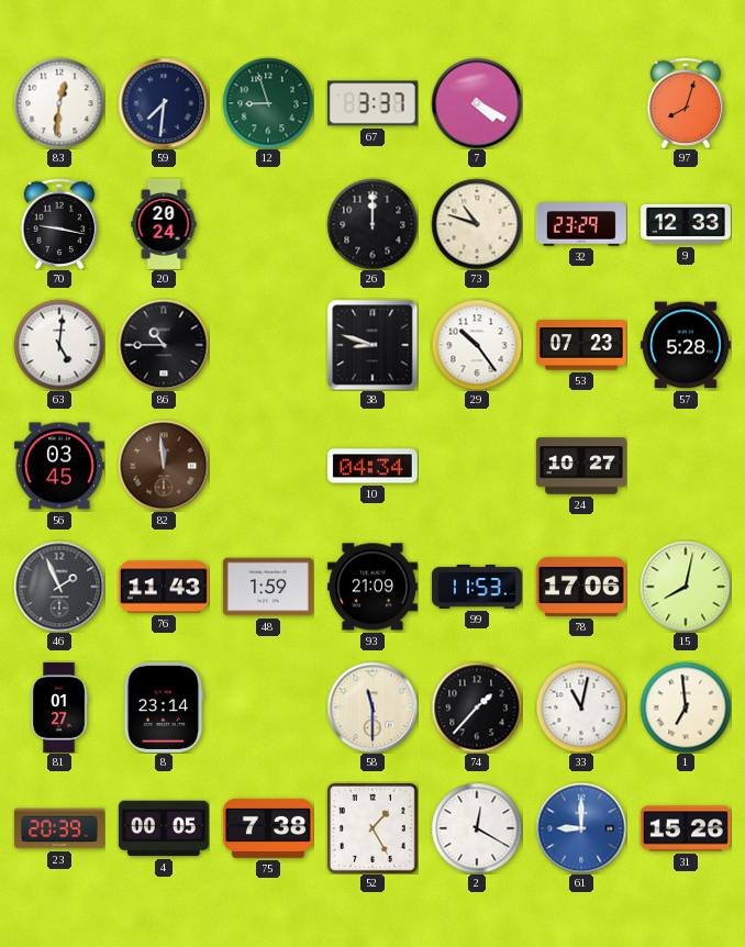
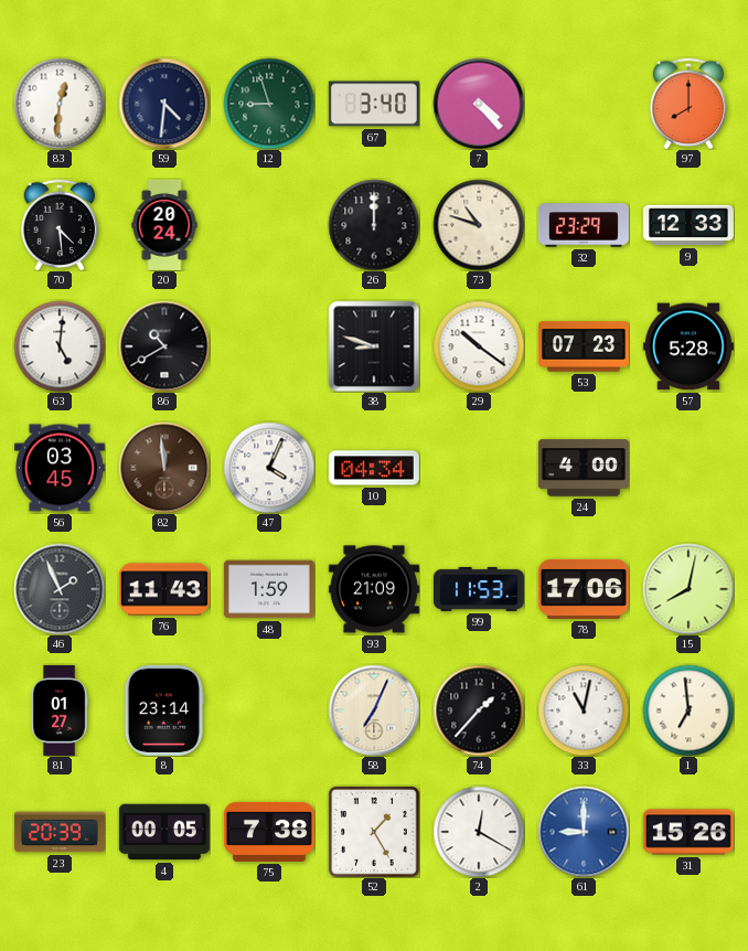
59: 7:31 -> 4:31
67: 3:37 -> 3:40
7: 4:20 -> 4:23
97: 8:03 -> 8:00
70: 9:17 -> 4:29
86: 10:45 -> 10:40
29: 10:24 -> 10:21
47: none -> 4:04
24: 10:27 -> 4:00
58: 11:30 -> 7:04
